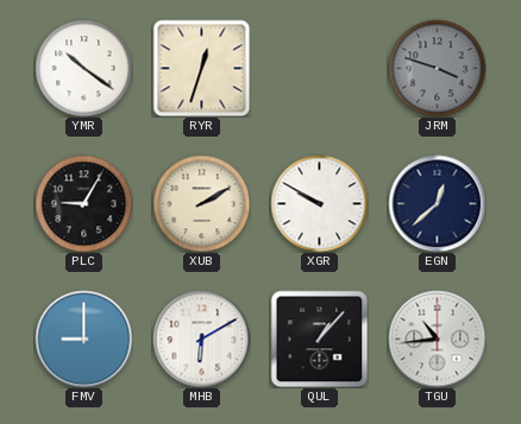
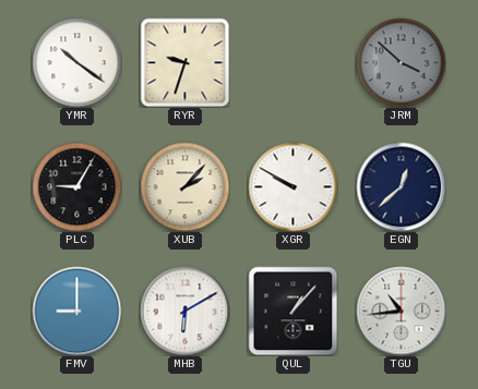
RYR: 12:33 -> 9:33
JRM: 3:48 -> 3:52
XUB: 2:10 -> 2:07
